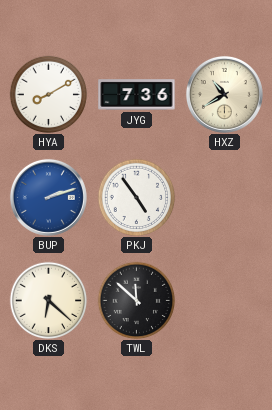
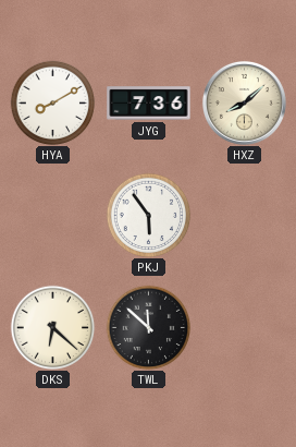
HXZ: 10:40 -> 8:08
BUP: 2:12 -> none
PKJ: 4:54 -> 5:54
